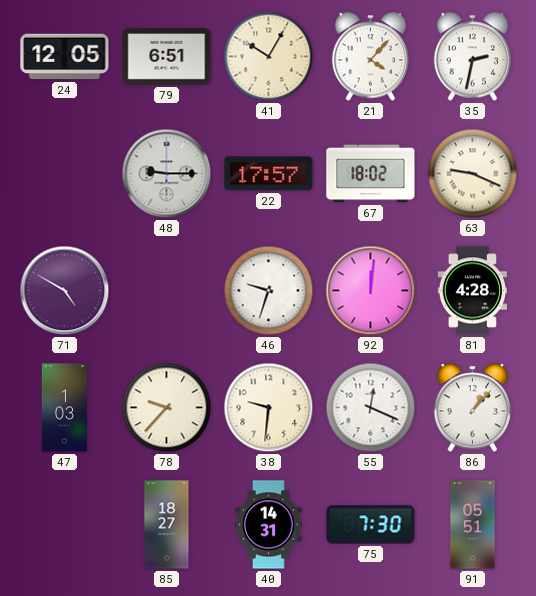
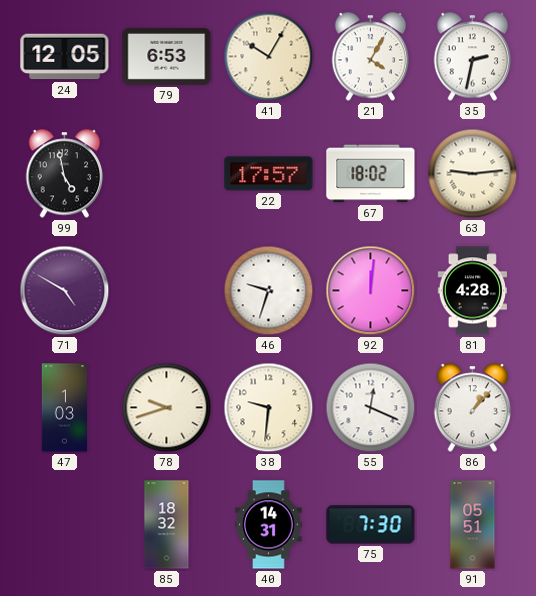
79: 6:51 -> 6:53
21: 4:07 -> 4:05
99: none -> 4:58
48: 9:15 -> none
63: 9:19 -> 9:14
78: 9:37 -> 9:42
85: 18:27 -> 18:32
